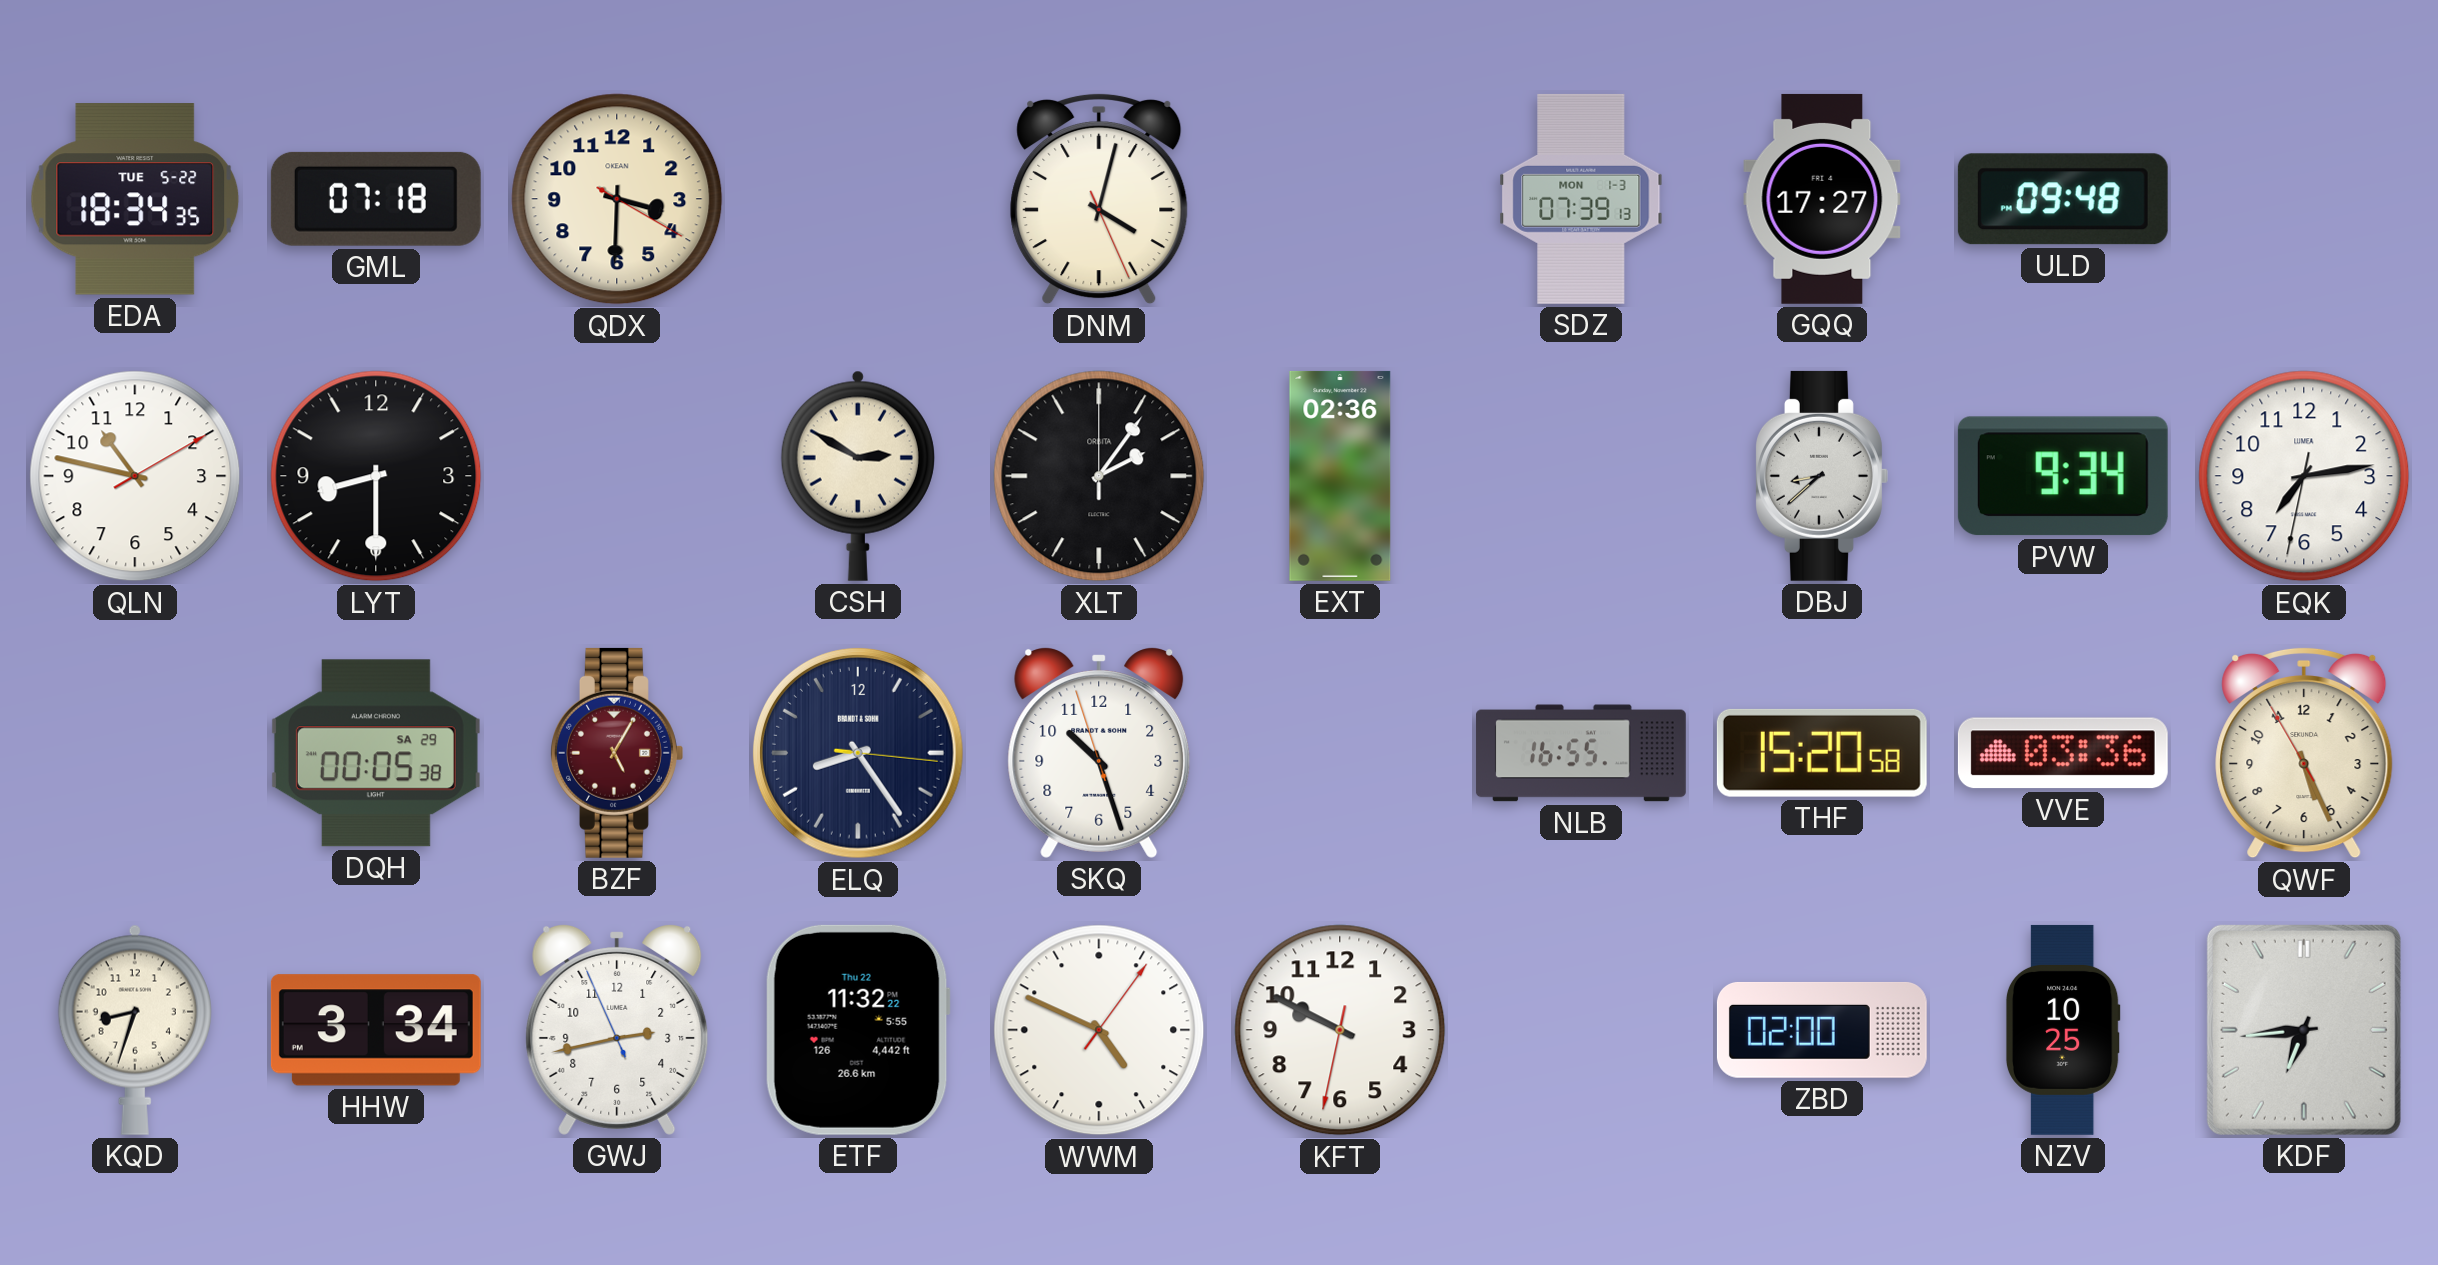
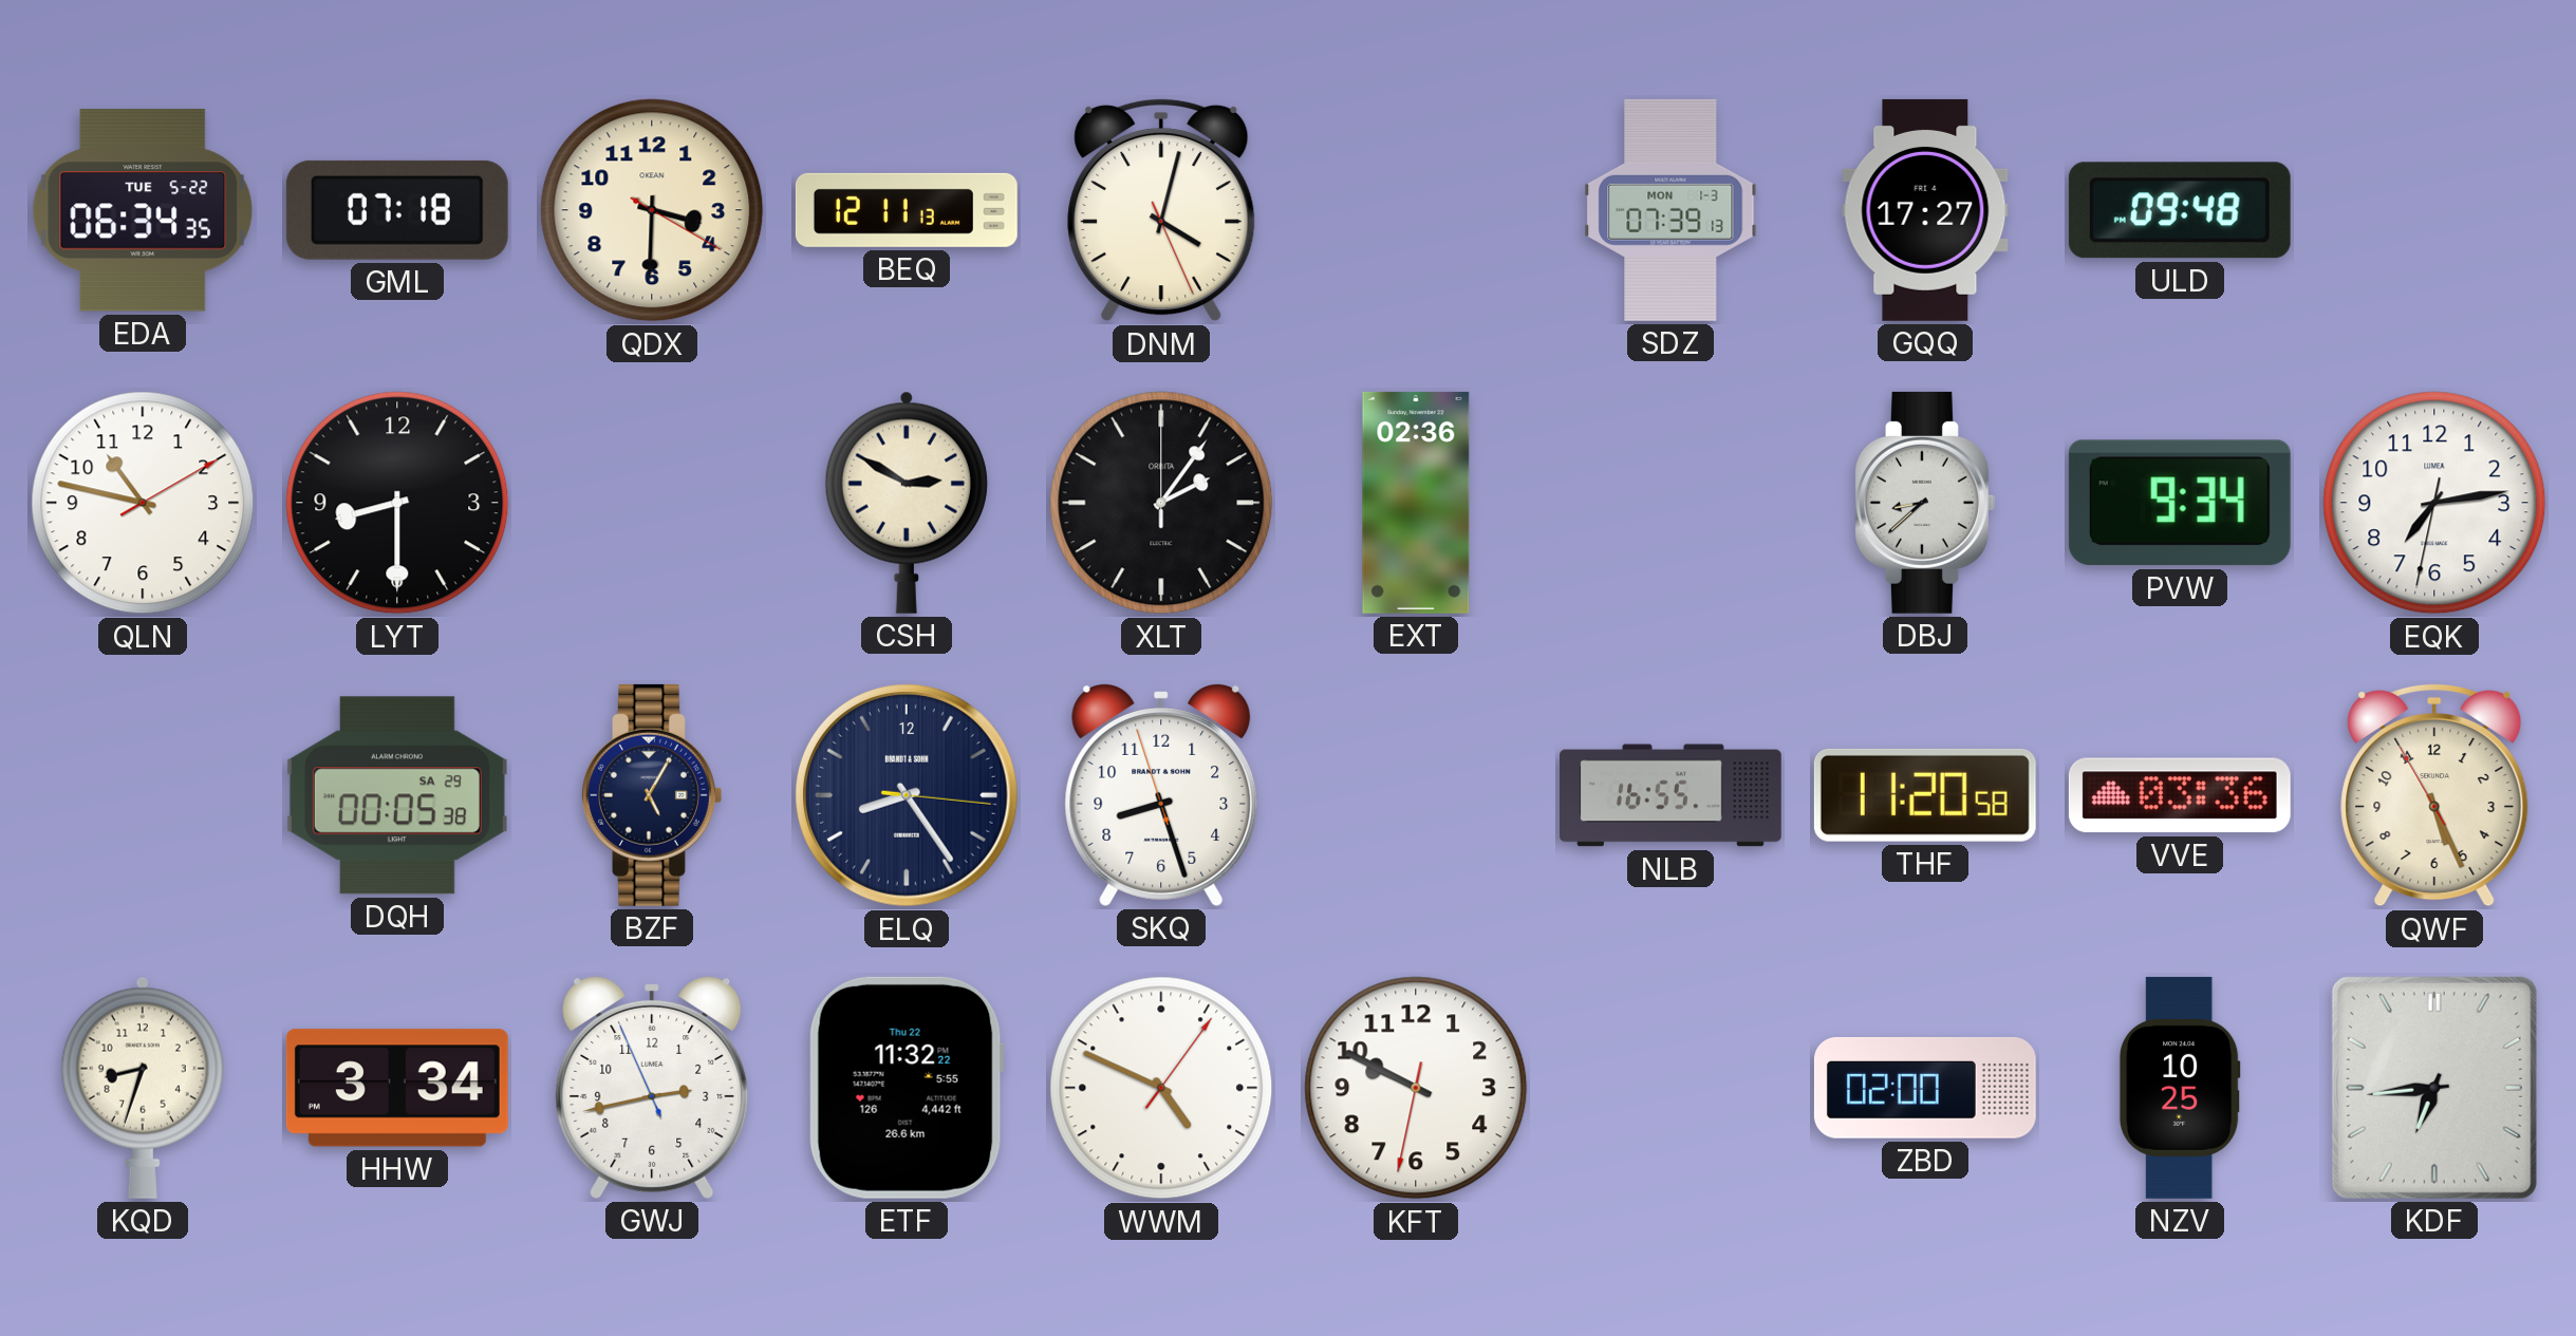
EDA: 18:34 -> 06:34
BEQ: none -> 12:11
BZF dial: burgundy -> navy
SKQ: 10:26 -> 8:26
THF: 15:20 -> 11:20
